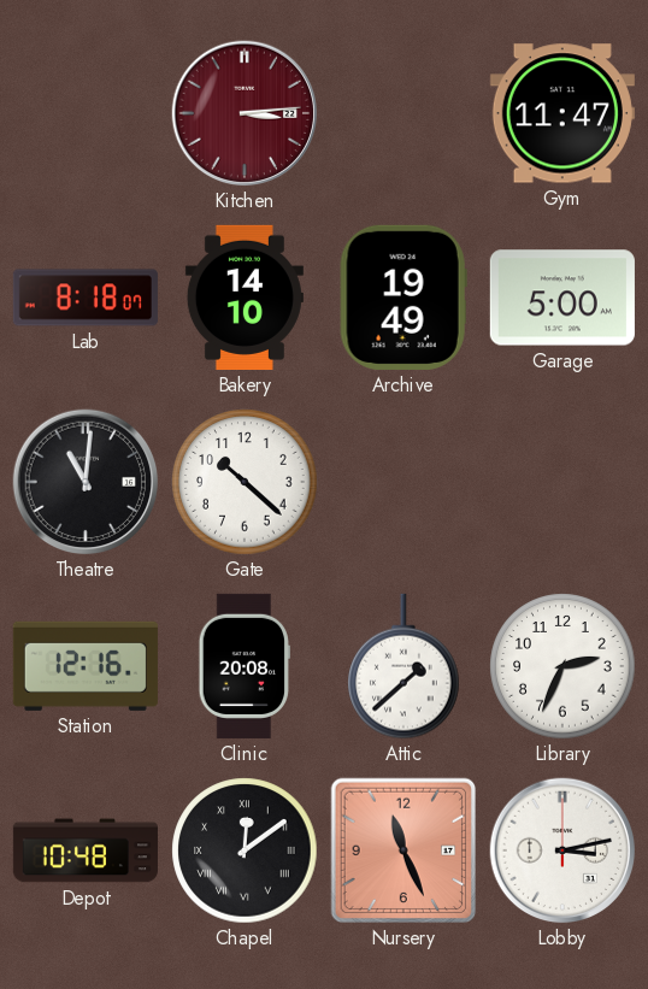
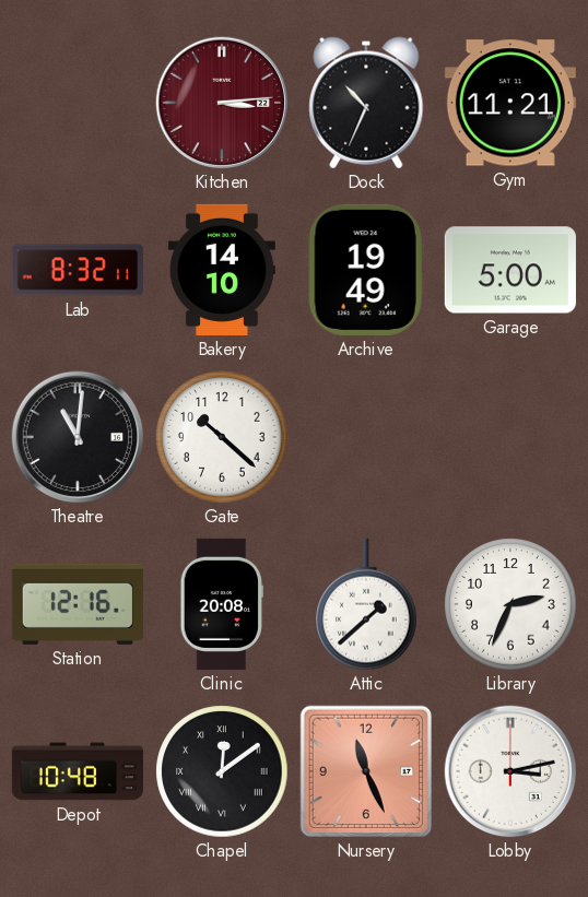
Dock: none -> 10:34
Gym: 11:47 -> 11:21
Lab: 8:18 -> 8:32
